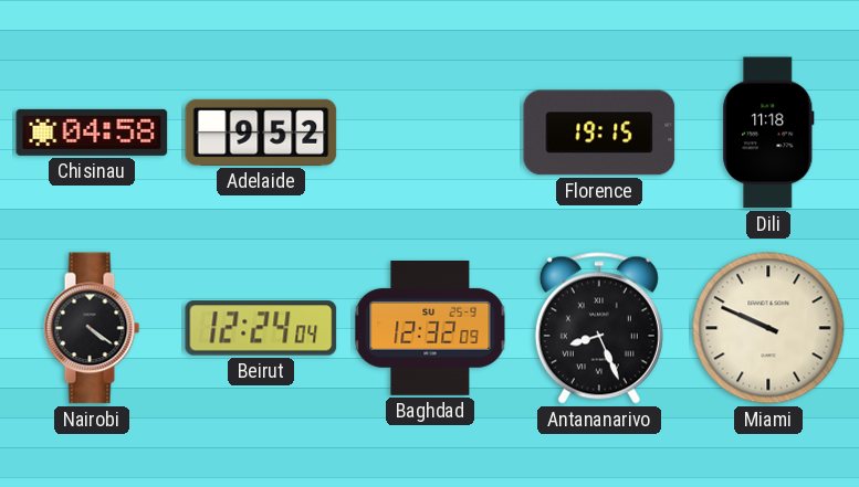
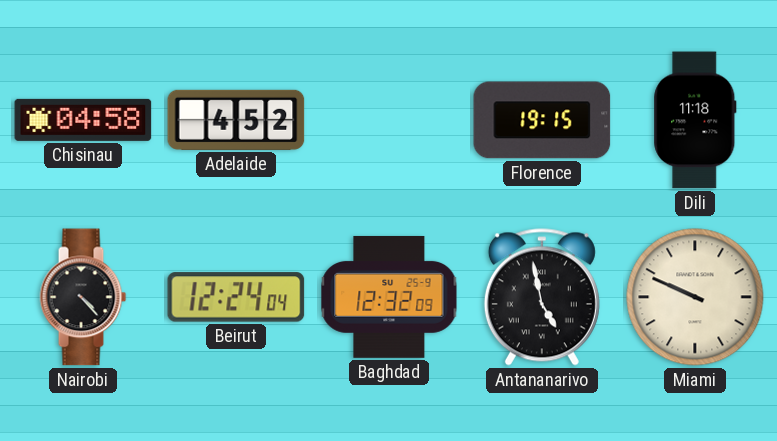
Adelaide: 9:52 -> 4:52
Nairobi: 4:21 -> 4:23
Antananarivo: 8:26 -> 4:58
